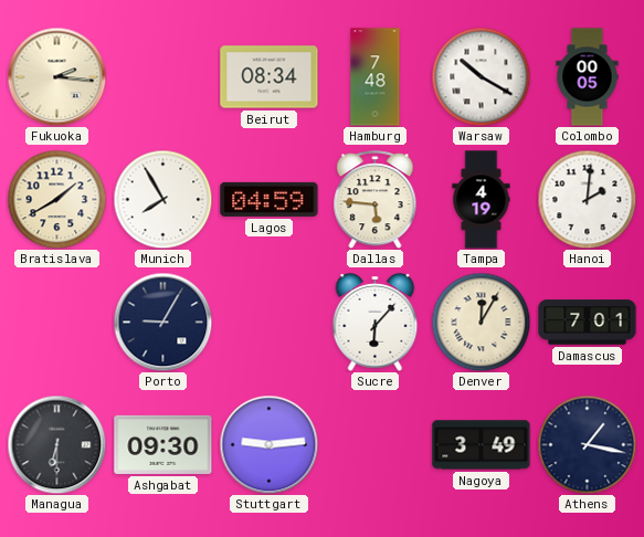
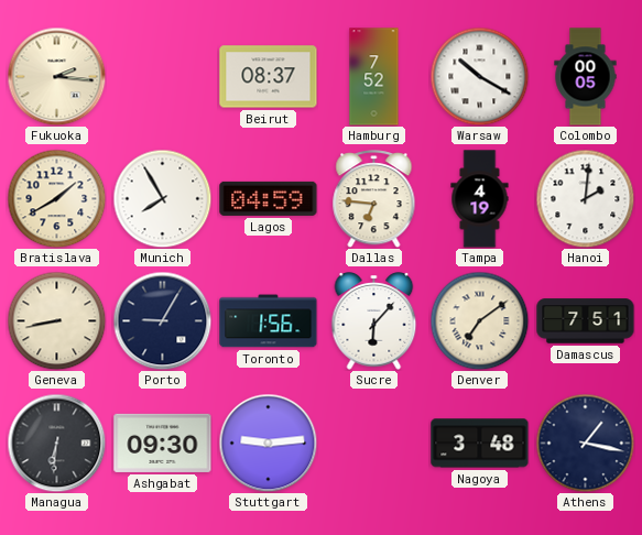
Beirut: 08:34 -> 08:37
Hamburg: 7:48 -> 7:52
Dallas: 5:46 -> 6:46
Geneva: none -> 8:43
Toronto: none -> 1:56
Denver: 12:05 -> 7:09
Damascus: 7:01 -> 7:51
Managua: 6:30 -> 6:31
Nagoya: 3:49 -> 3:48
